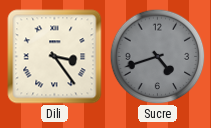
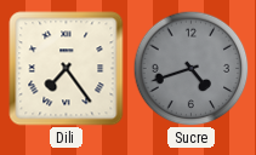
Dili: 3:24 -> 7:24
